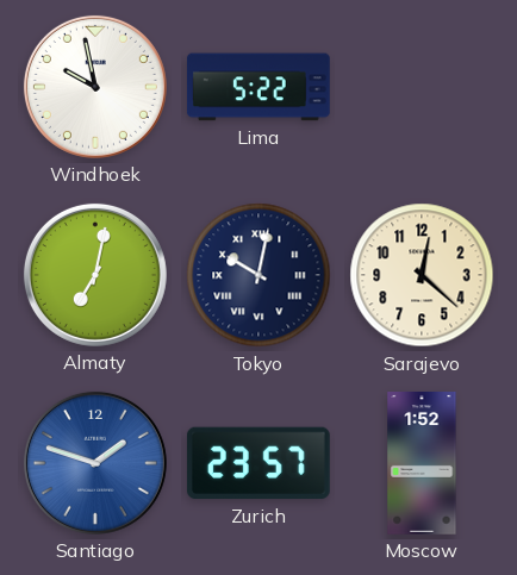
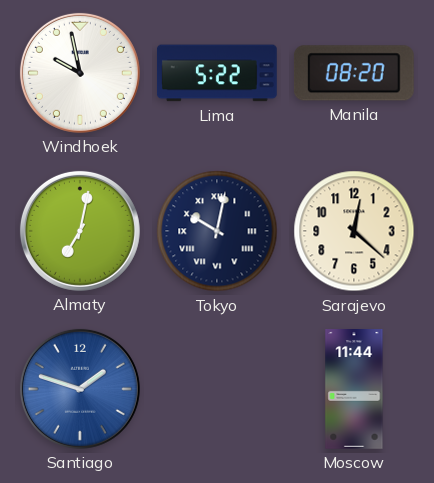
Manila: none -> 08:20
Zurich: 23:57 -> none
Moscow: 1:52 -> 11:44
